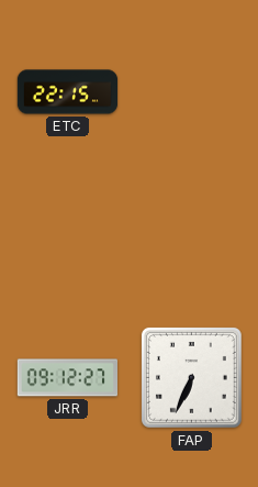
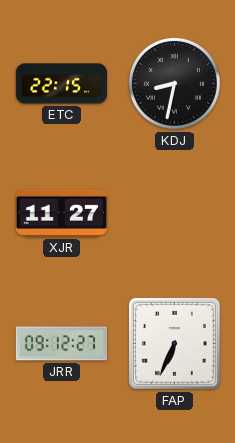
KDJ: none -> 8:32
XJR: none -> 11:27
